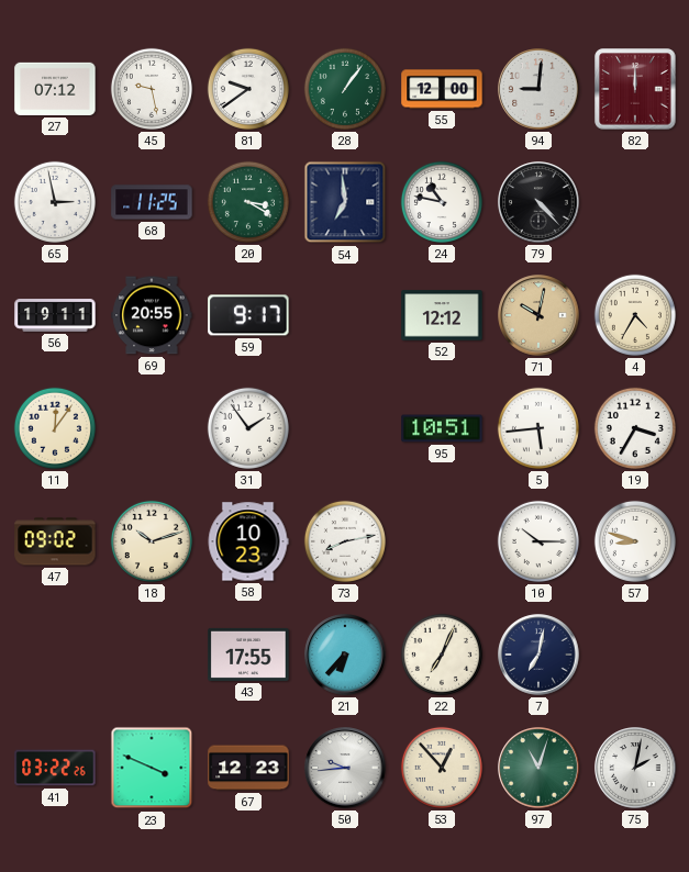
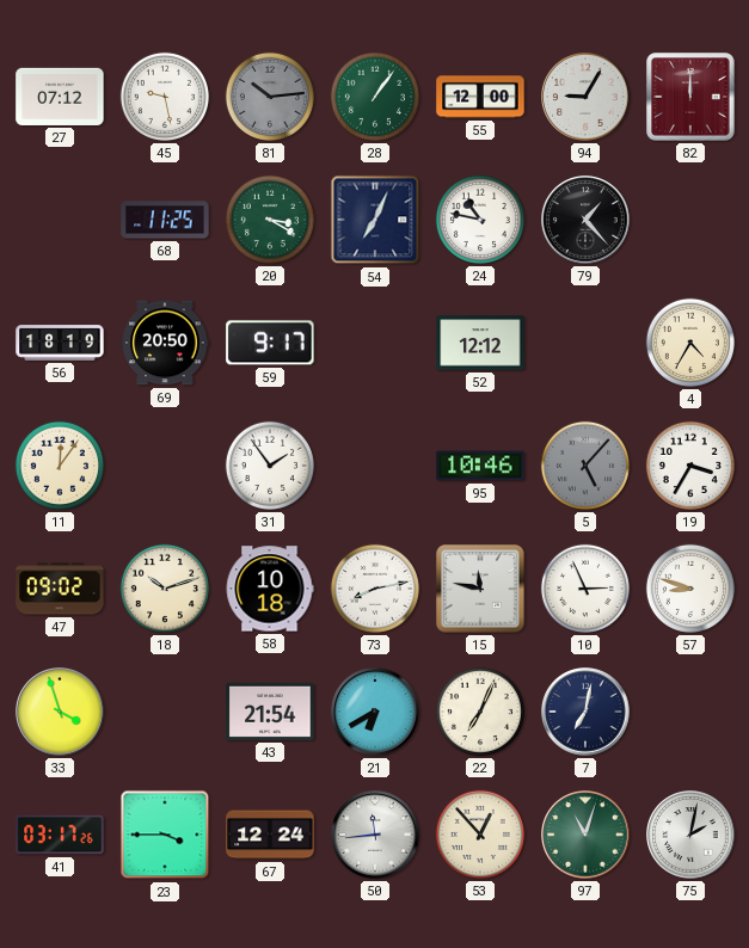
81: 9:39 -> 10:14
81 dial: white -> grey
94: 9:01 -> 9:05
65: 2:58 -> none
54: 6:59 -> 7:04
79: 4:23 -> 1:23
56: 19:11 -> 18:19
69: 20:55 -> 20:50
71: 10:02 -> none
95: 10:51 -> 10:46
5: 5:44 -> 5:07
5 dial: white -> grey
58: 10:23 -> 10:18
15: none -> 11:47
10: 10:15 -> 2:56
33: none -> 3:57
43: 17:55 -> 21:54
21: 6:37 -> 6:40
41: 03:22 -> 03:17
23: 3:49 -> 3:45
67: 12:23 -> 12:24
50: 9:44 -> 11:44
